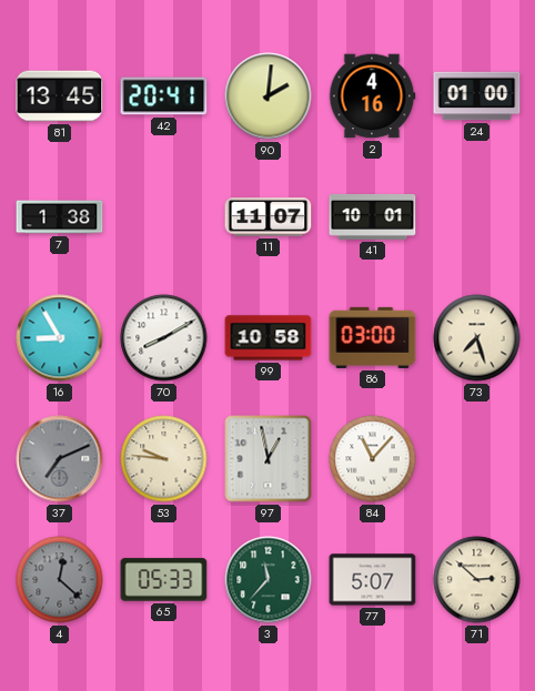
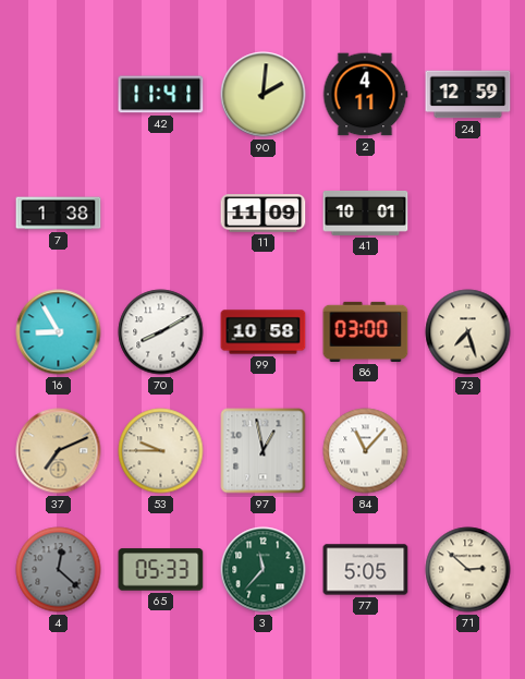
81: 13:45 -> none
42: 20:41 -> 11:41
2: 4:16 -> 4:11
24: 01:00 -> 12:59
11: 11:07 -> 11:09
37 dial: grey -> champagne
53: 9:46 -> 9:45
77: 5:07 -> 5:05
